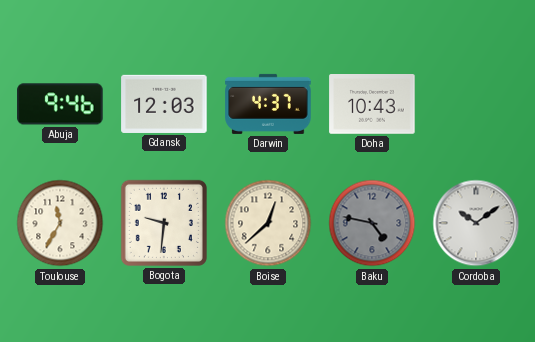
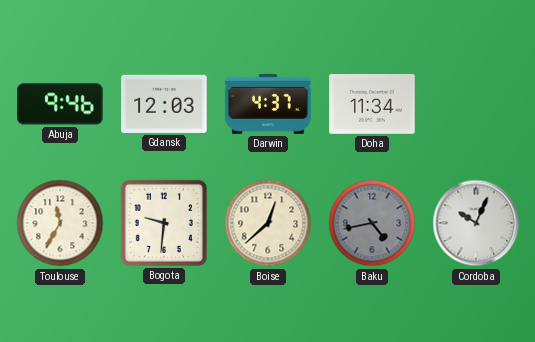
Doha: 10:43 -> 11:34
Baku: 4:47 -> 4:43
Cordoba: 10:09 -> 10:04
